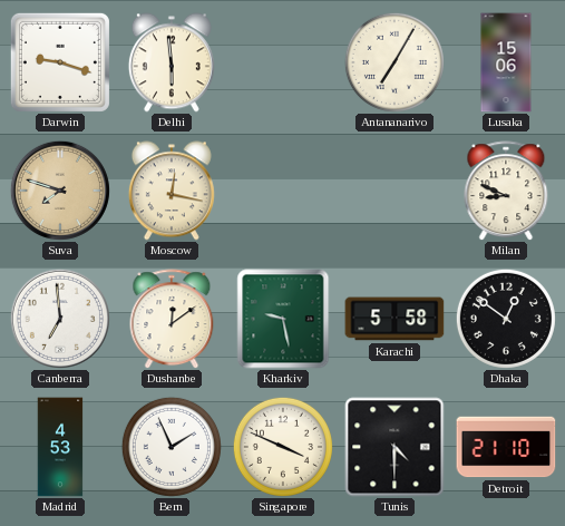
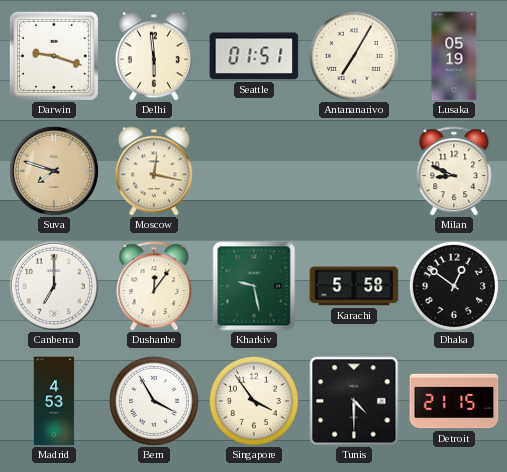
Seattle: none -> 01:51
Lusaka: 15:06 -> 05:19
Canberra: 6:59 -> 7:00
Dushanbe: 12:09 -> 12:06
Bern: 1:56 -> 3:55
Singapore: 3:49 -> 3:54
Detroit: 21:10 -> 21:15
